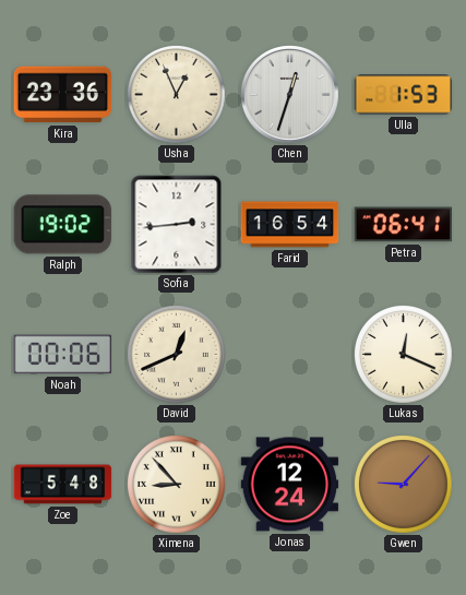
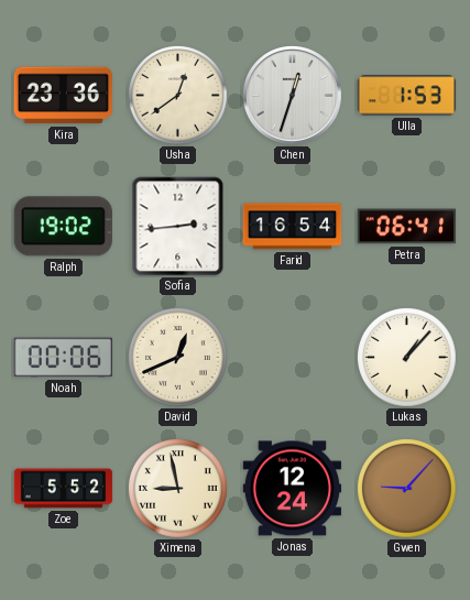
Usha: 12:56 -> 12:39
Lukas: 12:19 -> 1:07
Zoe: 5:48 -> 5:52
Ximena: 8:53 -> 8:58
